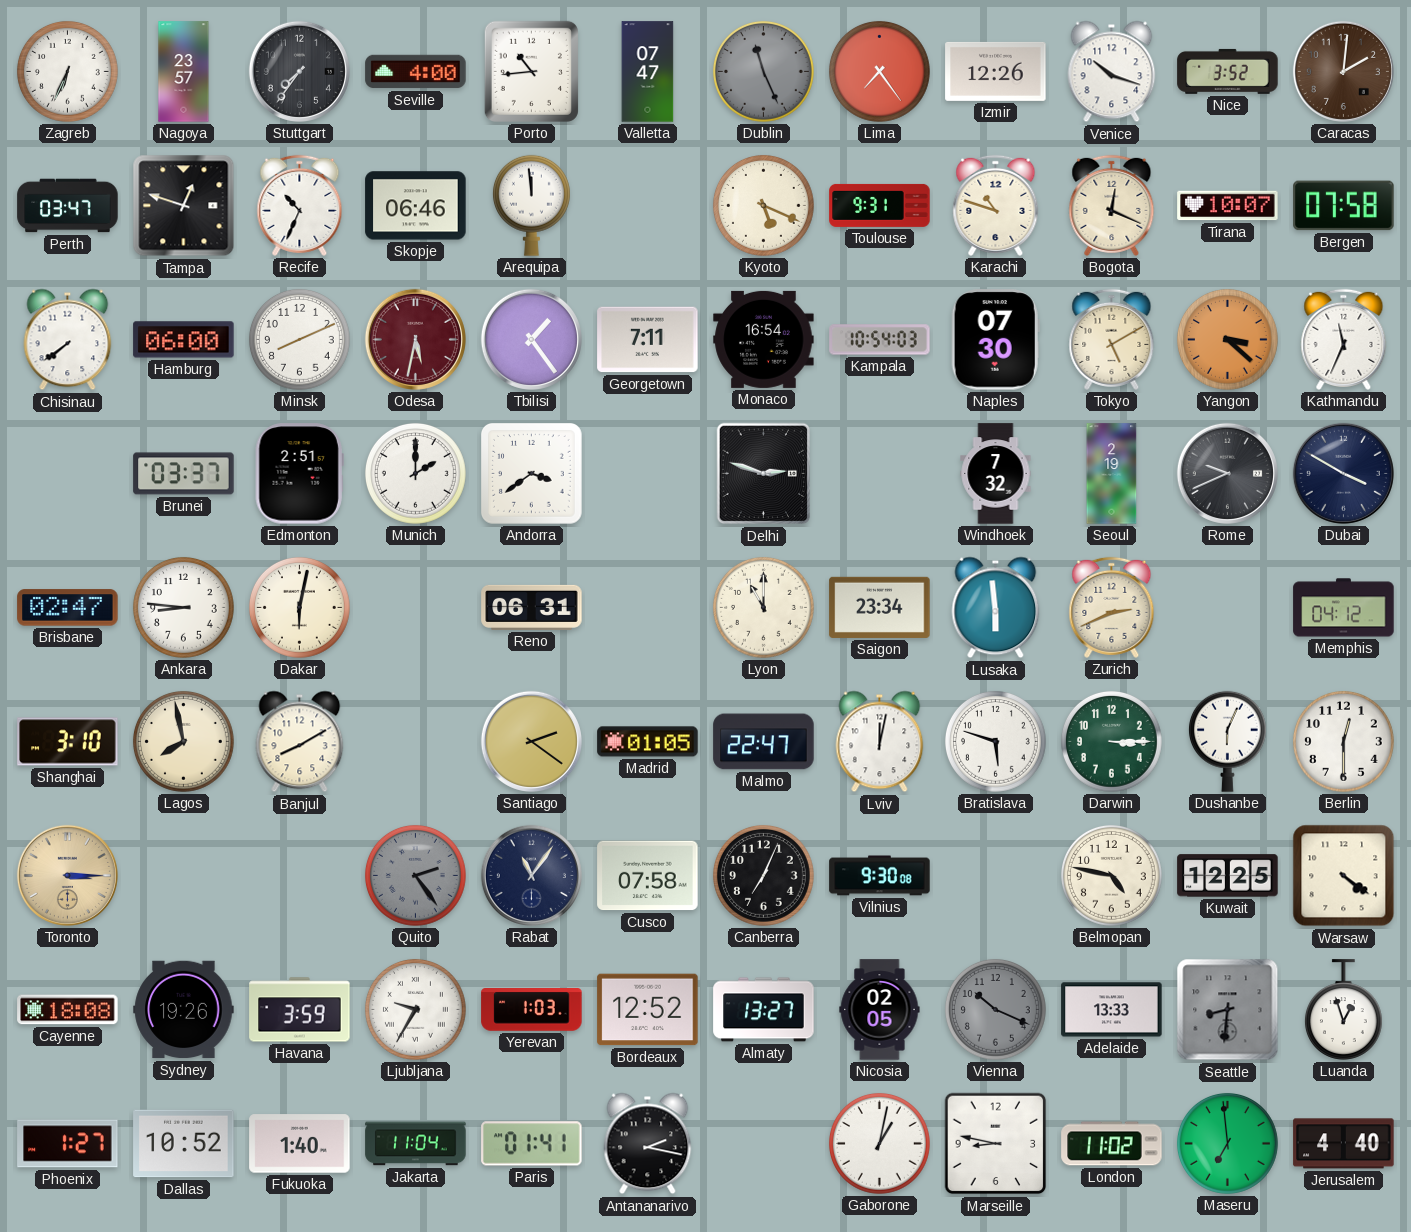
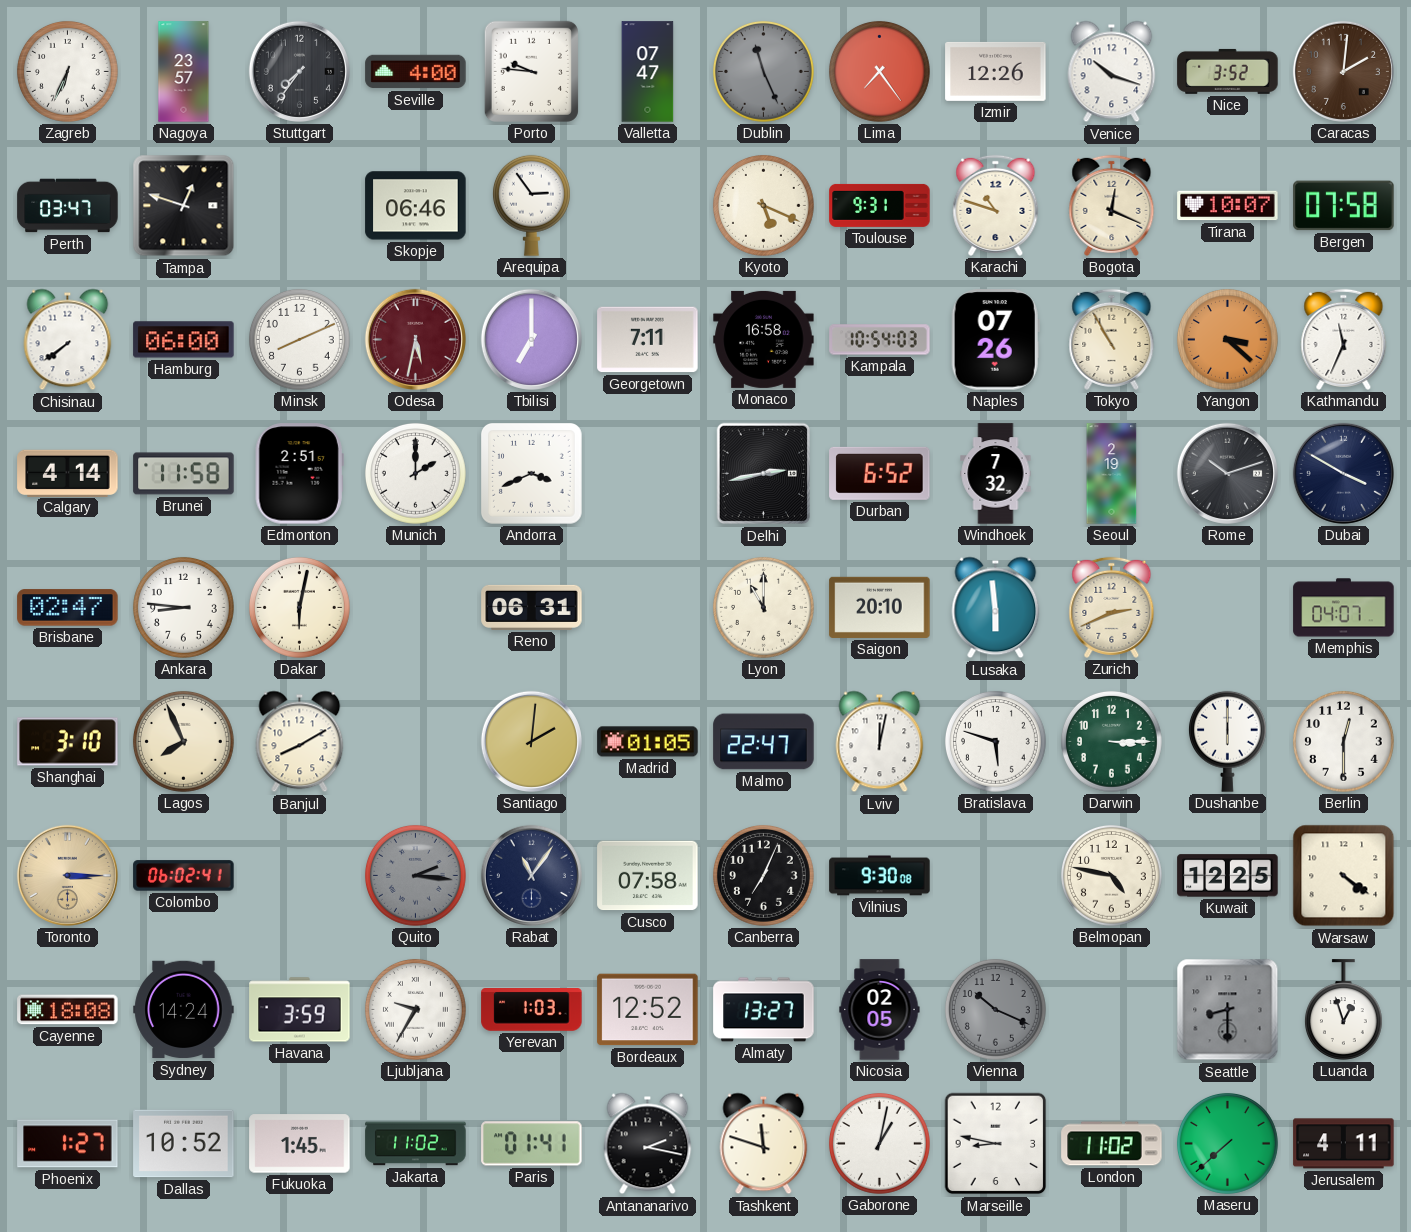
Porto: 10:44 -> 9:46
Recife: 10:34 -> none
Arequipa: 11:59 -> 2:54
Tbilisi: 1:24 -> 7:00
Monaco: 16:54 -> 16:58
Naples: 07:30 -> 07:26
Tokyo: 5:10 -> 10:55
Calgary: none -> 4:14
Brunei: 03:37 -> 11:58
Andorra: 3:39 -> 3:41
Delhi: 2:48 -> 2:43
Durban: none -> 6:52
Rome: 9:41 -> 10:12
Saigon: 23:34 -> 20:10
Memphis: 04:12 -> 04:07
Lagos: 7:58 -> 7:56
Santiago: 2:21 -> 2:01
Dushanbe: 6:04 -> 6:00
Colombo: none -> 06:02
Quito: 2:24 -> 2:16
Sydney: 19:26 -> 14:24
Adelaide: 13:33 -> none
Seattle: 8:31 -> 8:30
Fukuoka: 1:40 -> 1:45
Jakarta: 11:04 -> 11:02
Tashkent: none -> 11:48
Maseru: 6:59 -> 7:38
Jerusalem: 4:40 -> 4:11
